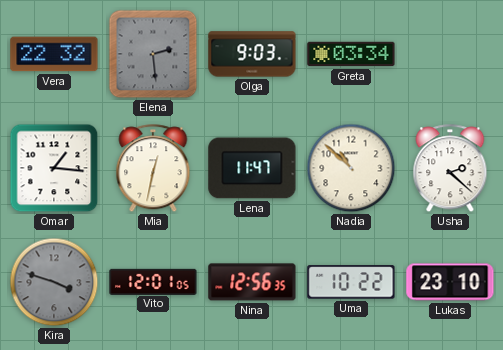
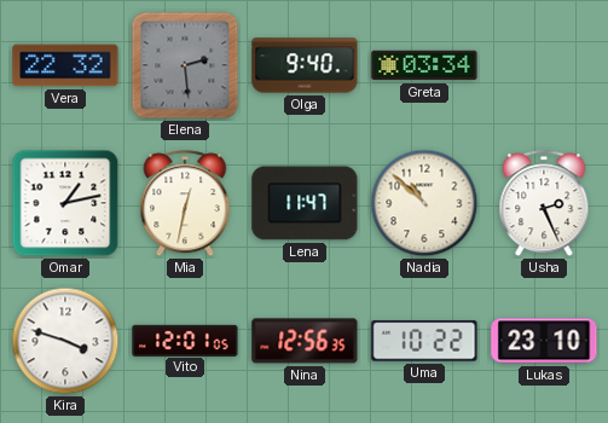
Olga: 9:03 -> 9:40
Omar: 1:16 -> 1:13
Usha: 2:22 -> 2:26
Kira dial: grey -> white
